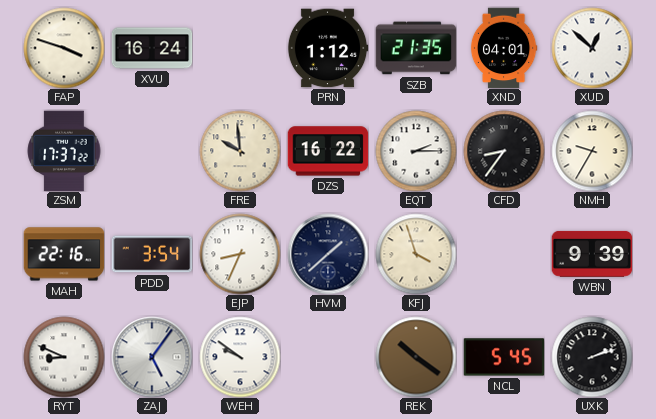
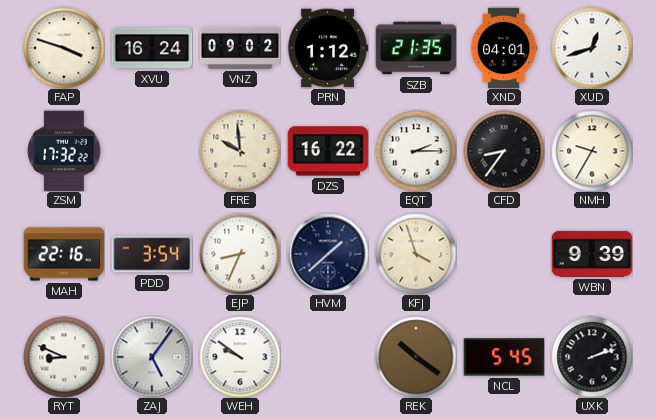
VNZ: none -> 09:02
XUD: 12:52 -> 12:42
ZSM: 17:37 -> 17:32
